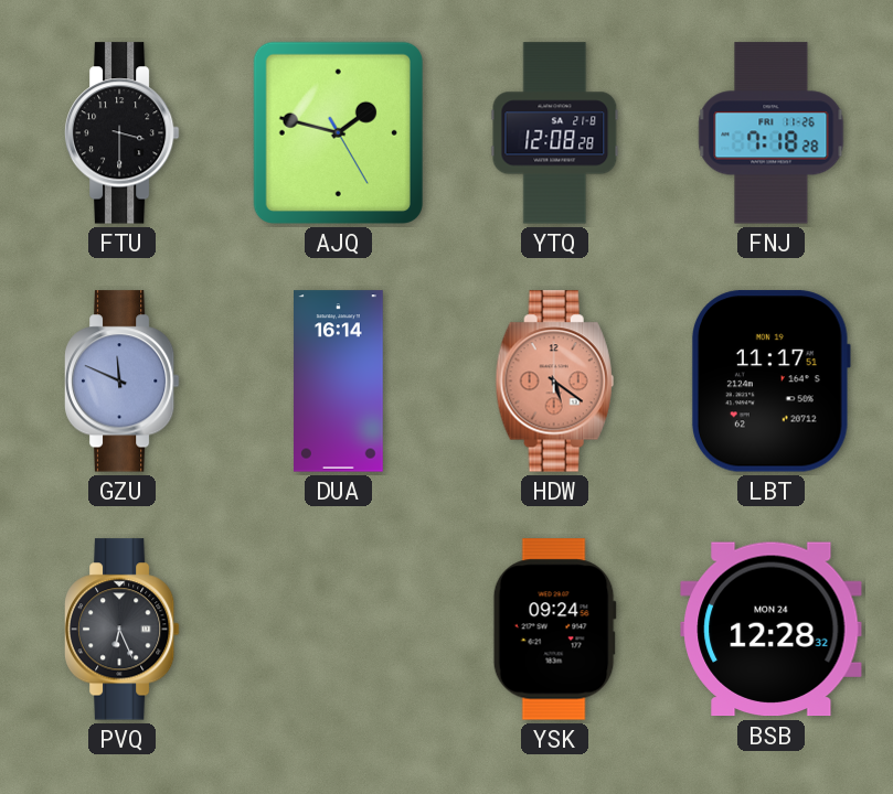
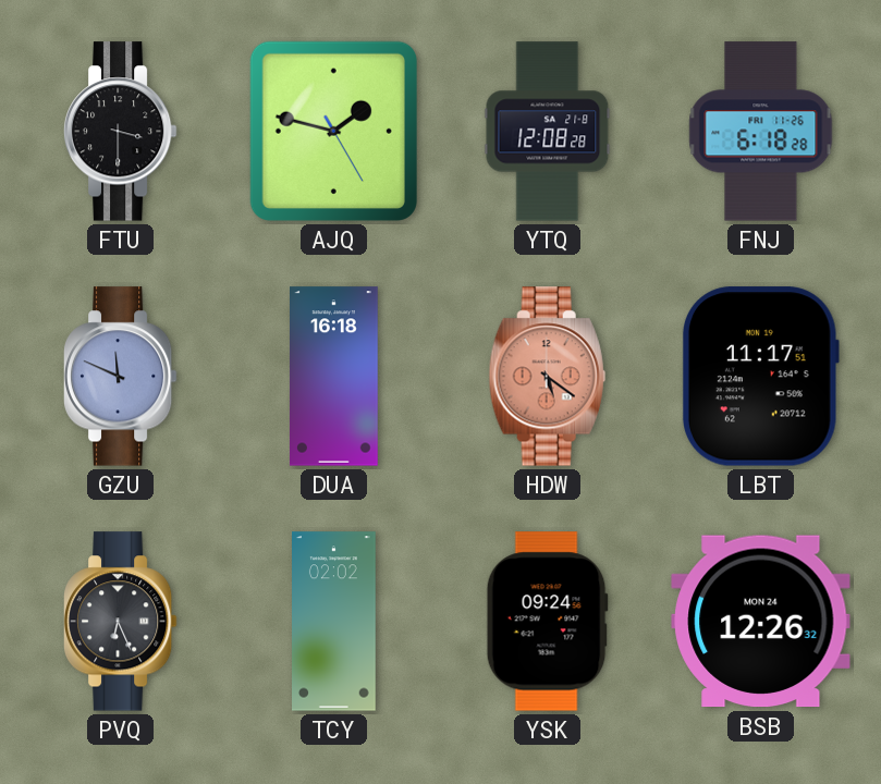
FNJ: 7:18 -> 6:18
DUA: 16:14 -> 16:18
TCY: none -> 02:02
BSB: 12:28 -> 12:26
